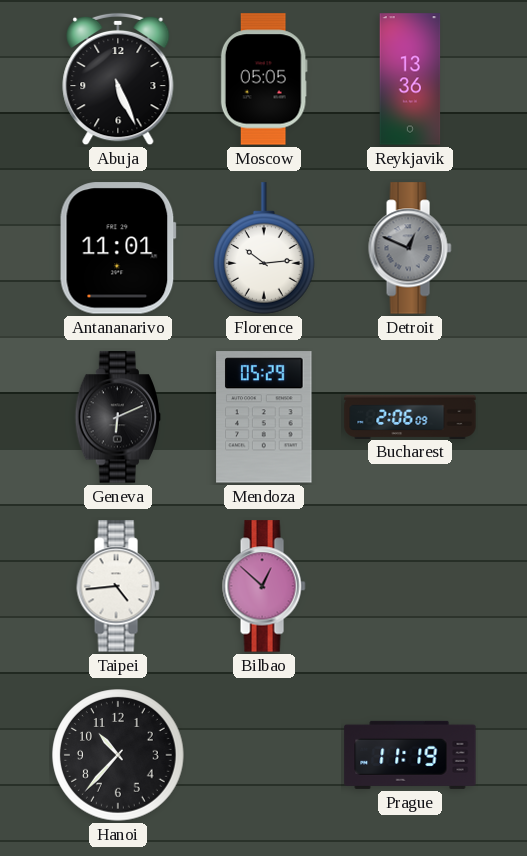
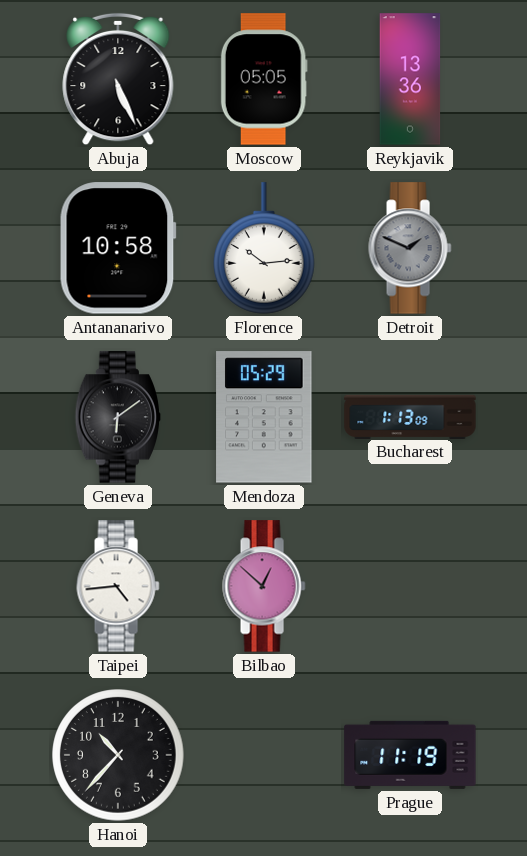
Antananarivo: 11:01 -> 10:58
Detroit: 12:49 -> 1:49
Geneva: 6:11 -> 6:09
Bucharest: 2:06 -> 1:13
